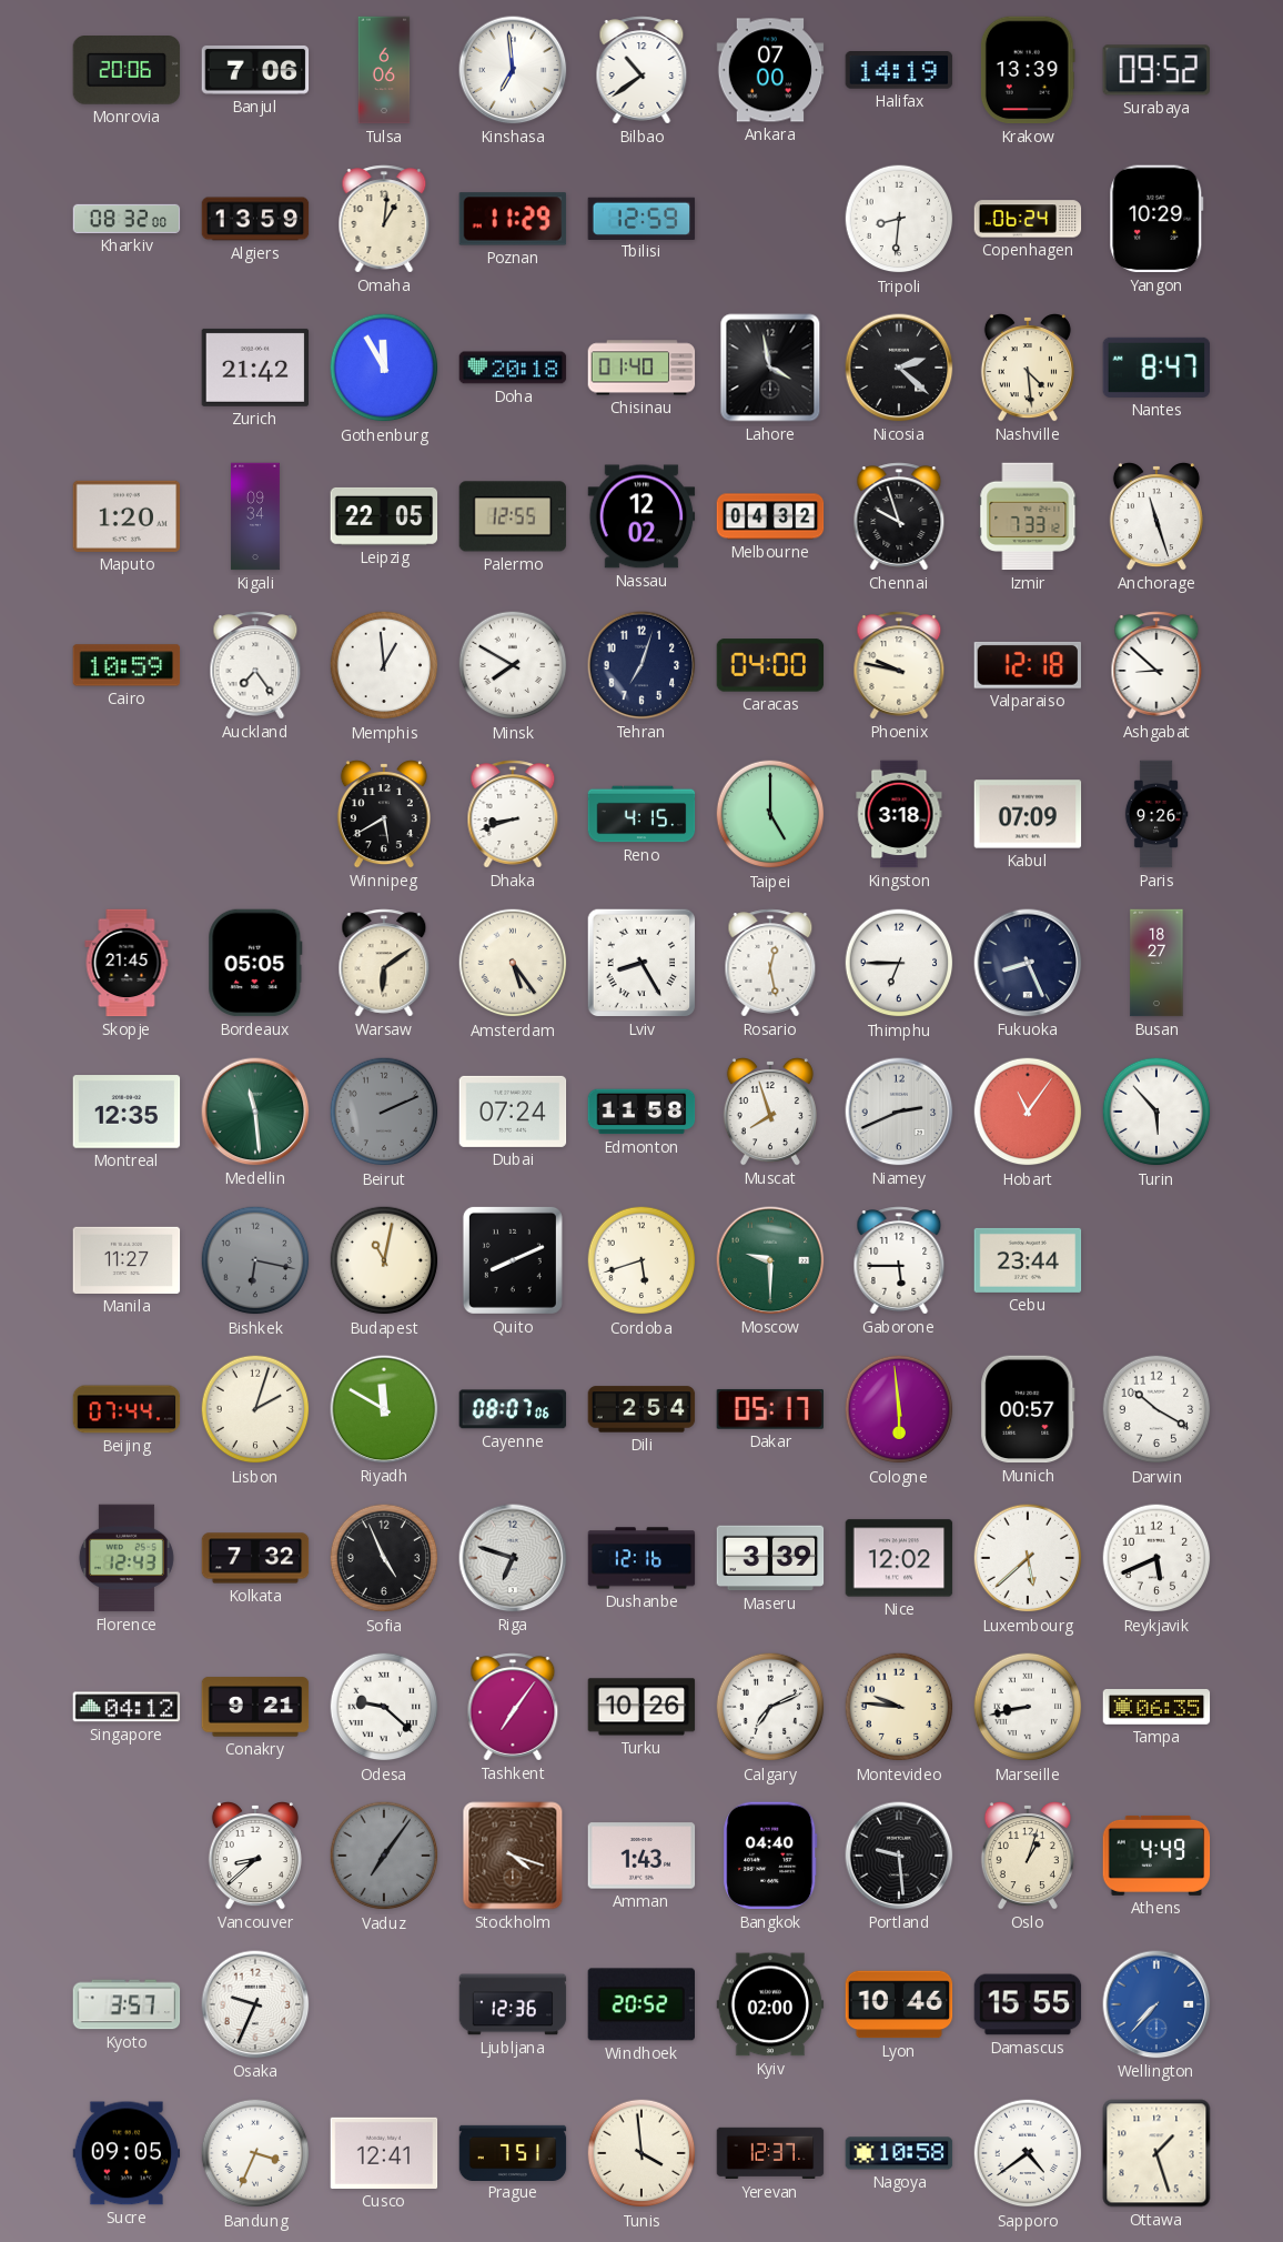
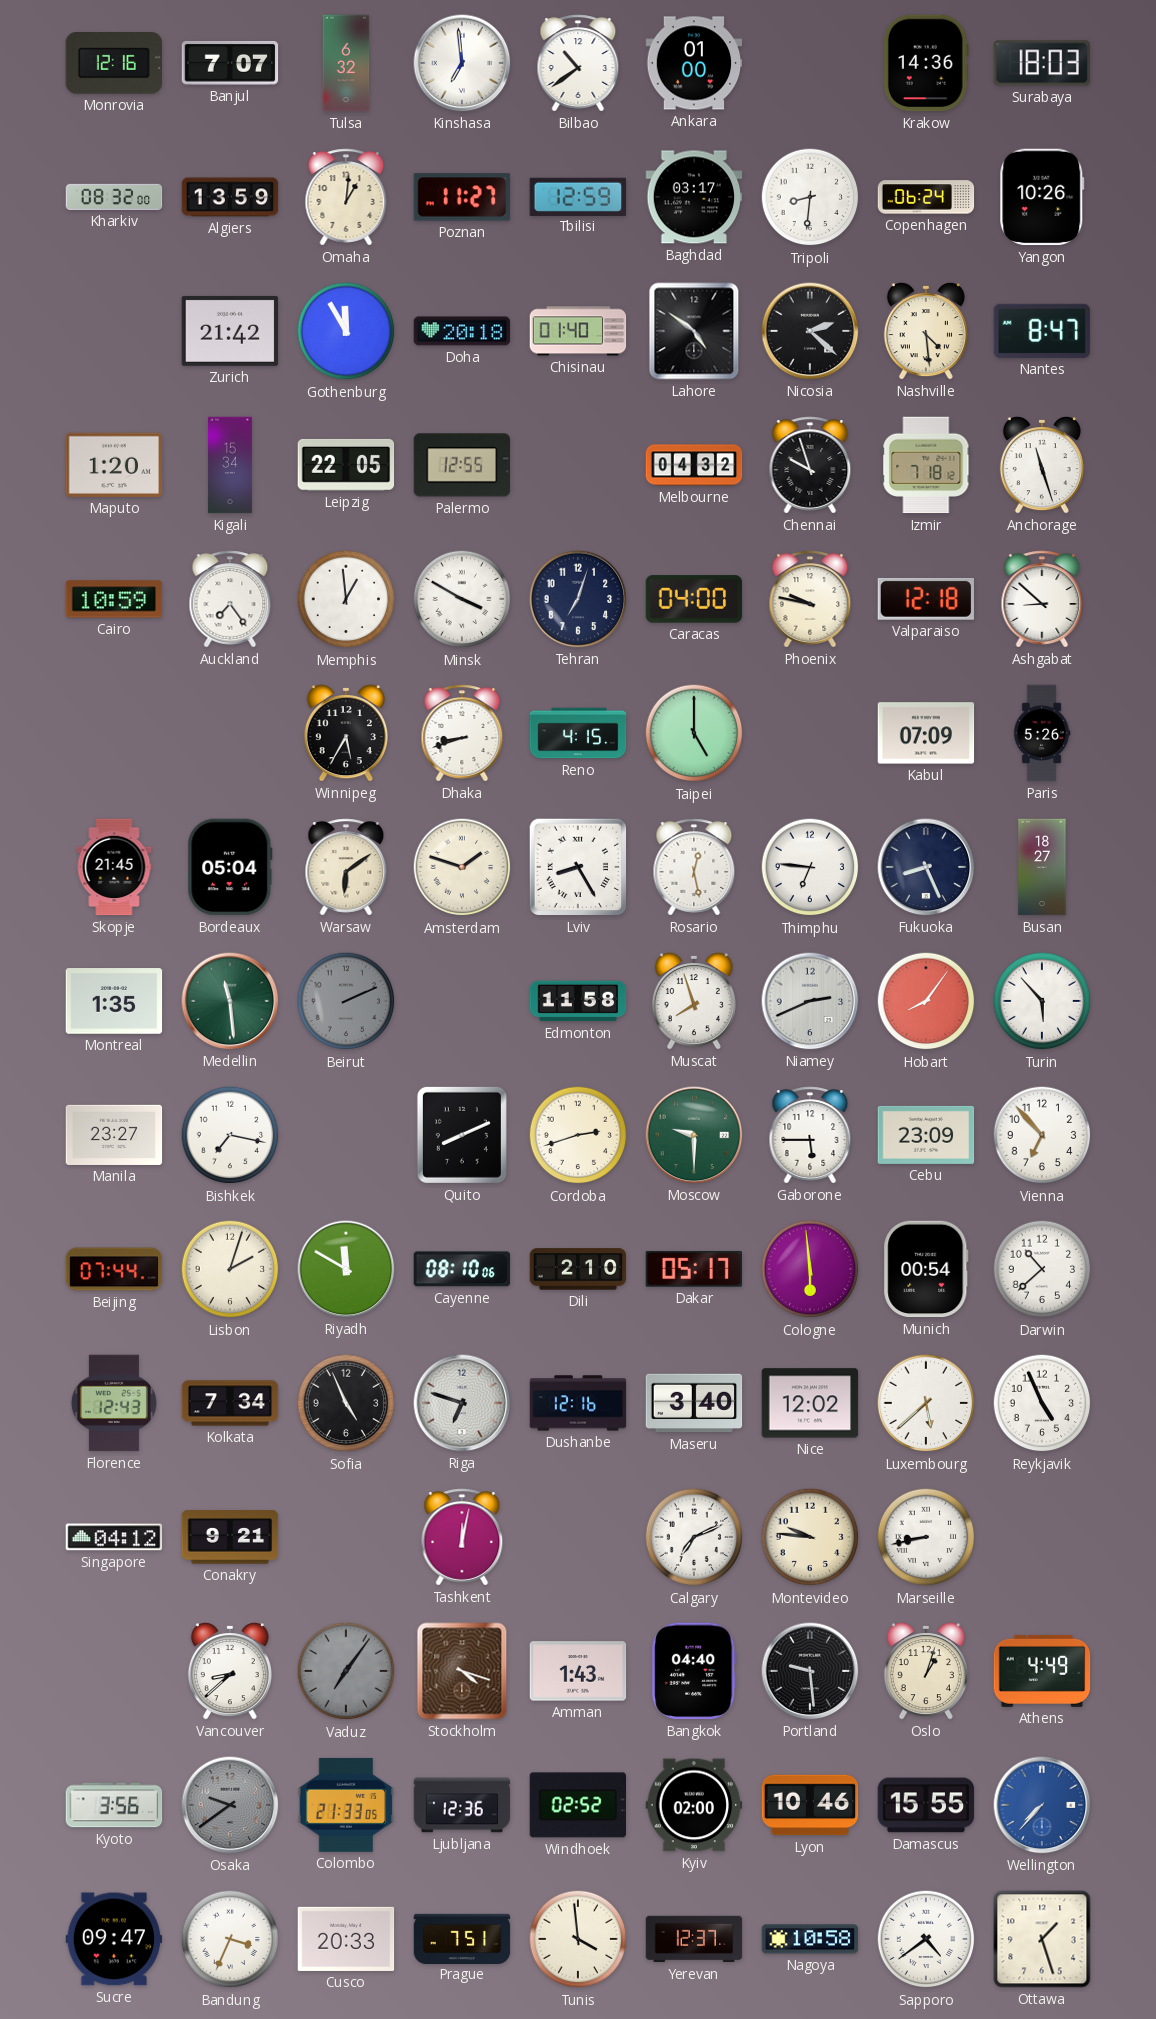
Monrovia: 20:06 -> 12:16
Banjul: 7:06 -> 7:07
Tulsa: 6:06 -> 6:32
Ankara: 07:00 -> 01:00
Halifax: 14:19 -> none
Krakow: 13:39 -> 14:36
Surabaya: 09:52 -> 18:03
Poznan: 11:29 -> 11:27
Baghdad: none -> 03:17
Yangon: 10:29 -> 10:26
Lahore: 3:58 -> 4:51
Kigali: 09:34 -> 15:34
Nassau: 12:02 -> none
Izmir: 7:33 -> 7:18
Minsk: 7:50 -> 3:50
Winnipeg: 5:40 -> 5:35
Kingston: 3:18 -> none
Paris: 9:26 -> 5:26
Bordeaux: 05:05 -> 05:04
Amsterdam: 5:24 -> 1:48
Thimphu: 6:45 -> 6:46
Montreal: 12:35 -> 1:35
Dubai: 07:24 -> none
Hobart: 11:06 -> 8:06
Manila: 11:27 -> 23:27
Bishkek: 6:17 -> 7:17
Bishkek dial: grey -> white
Budapest: 11:02 -> none
Cordoba: 5:42 -> 2:42
Cebu: 23:44 -> 23:09
Vienna: none -> 6:53
Cayenne: 08:07 -> 08:10
Dili: 2:54 -> 2:10
Munich: 00:57 -> 00:54
Darwin: 10:20 -> 10:38
Kolkata: 7:32 -> 7:34
Maseru: 3:39 -> 3:40
Reykjavik: 5:41 -> 4:56
Odesa: 9:22 -> none
Tashkent: 7:06 -> 12:02
Turku: 10:26 -> none
Tampa: 06:35 -> none
Kyoto: 3:57 -> 3:56
Osaka: 9:34 -> 9:39
Osaka dial: white -> grey
Colombo: none -> 21:33
Windhoek: 20:52 -> 02:52
Sucre: 09:05 -> 09:47
Cusco: 12:41 -> 20:33
